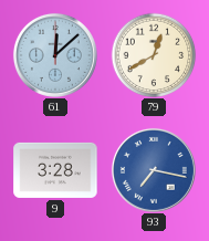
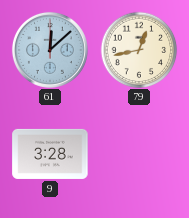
79: 12:40 -> 12:43
93: 7:17 -> none
